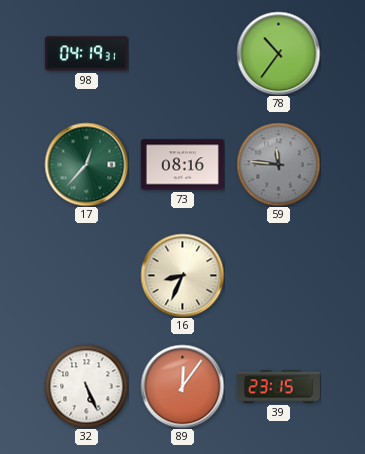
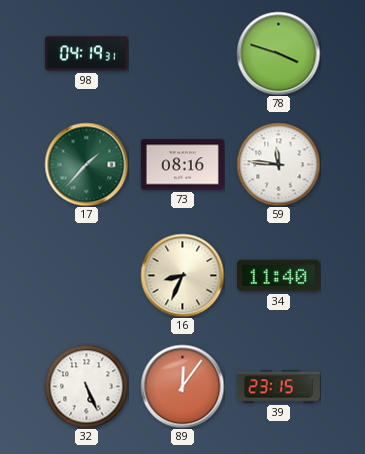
78: 10:36 -> 3:48
17: 12:37 -> 1:37
59 dial: grey -> white
34: none -> 11:40
